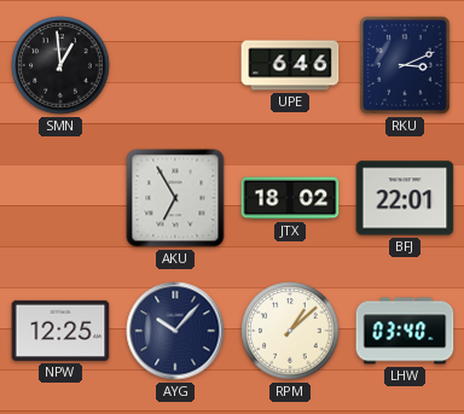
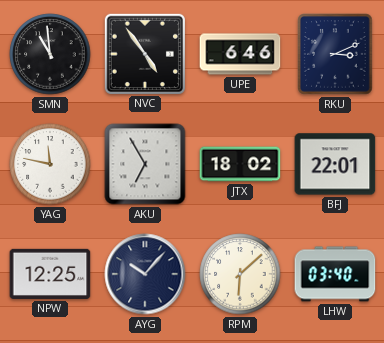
SMN: 12:59 -> 10:59
NVC: none -> 4:54
YAG: none -> 11:47
RPM: 1:08 -> 6:08
